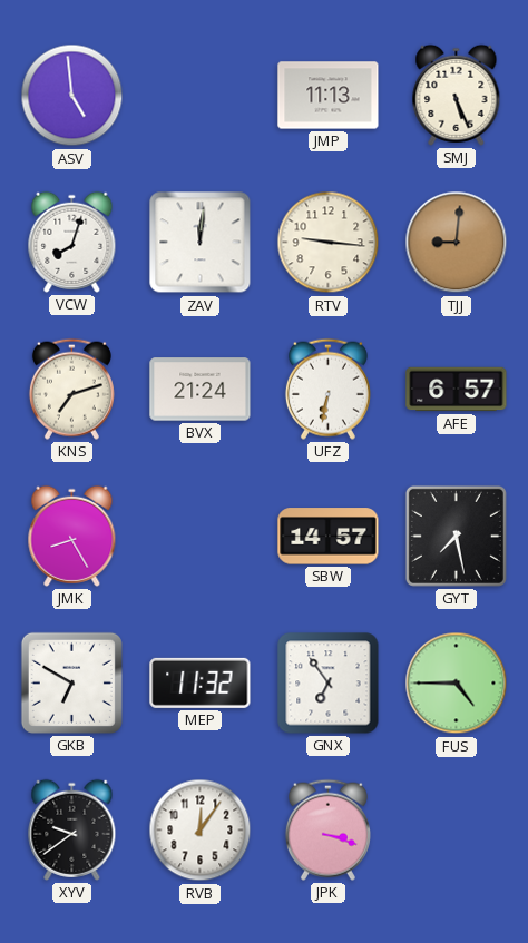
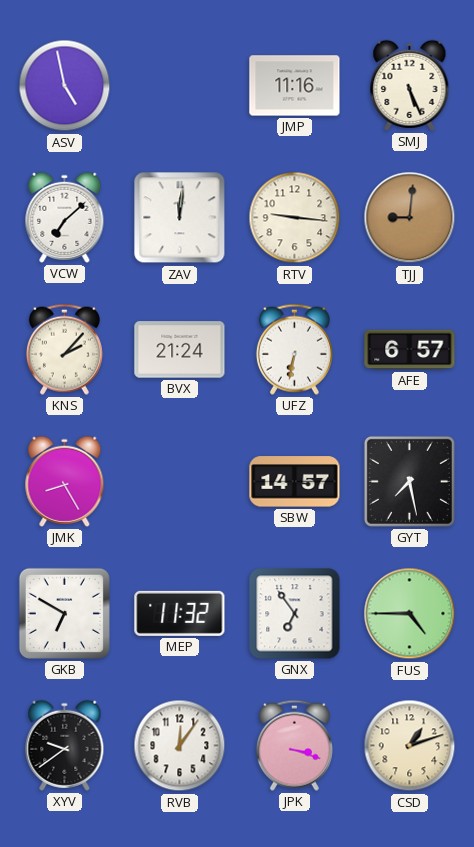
ASV: 4:59 -> 4:58
JMP: 11:13 -> 11:16
VCW: 8:03 -> 7:08
KNS: 7:12 -> 2:07
CSD: none -> 1:12
